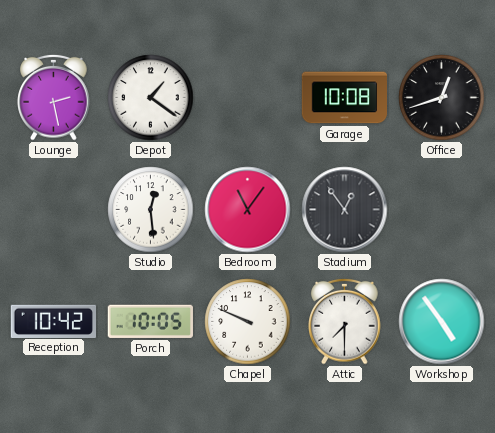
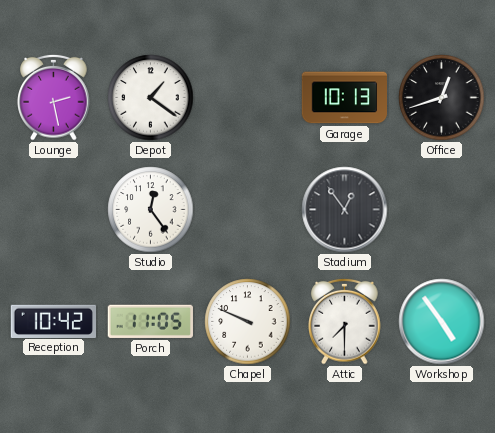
Garage: 10:08 -> 10:13
Studio: 12:29 -> 12:24
Bedroom: 11:06 -> none
Porch: 10:05 -> 11:05
